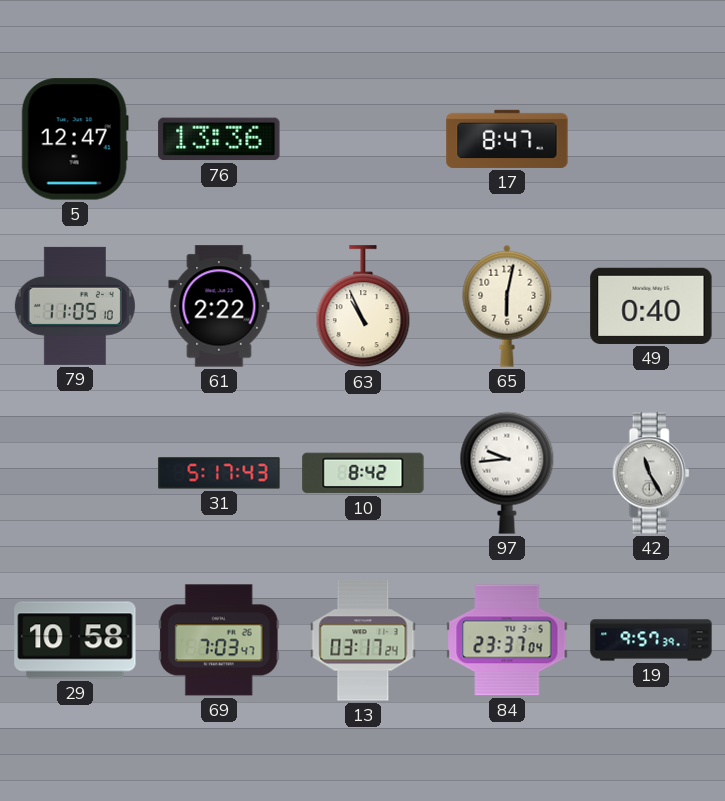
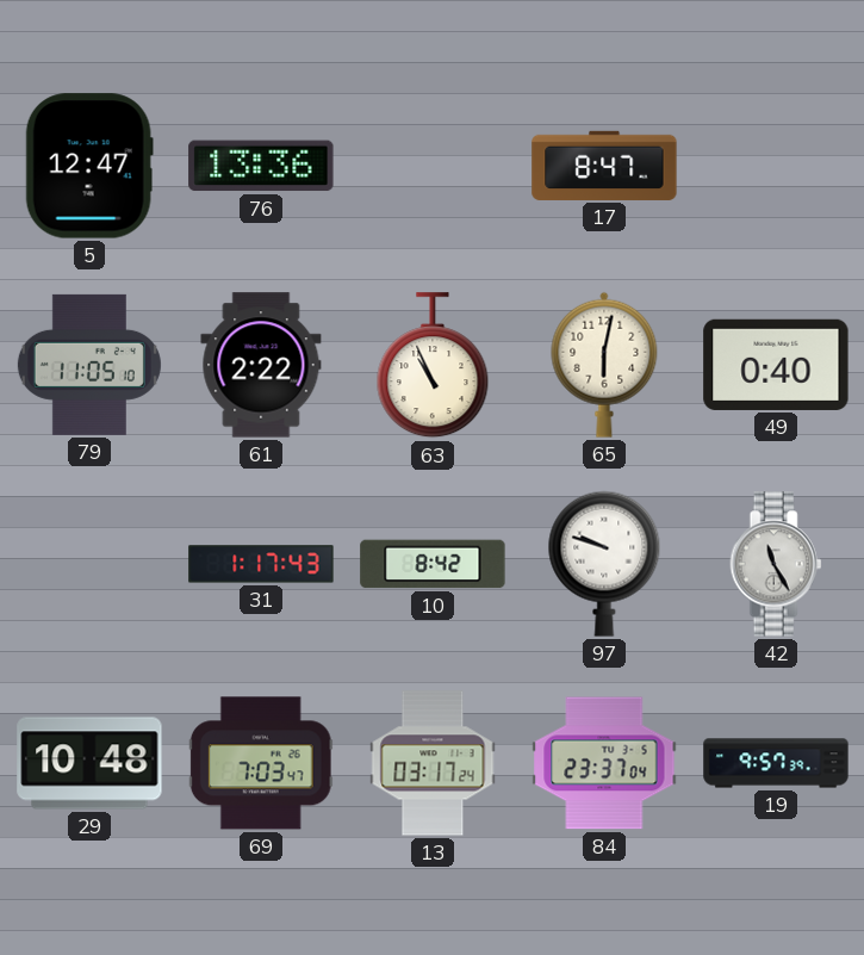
31: 5:17 -> 1:17
97: 9:44 -> 9:48
29: 10:58 -> 10:48
